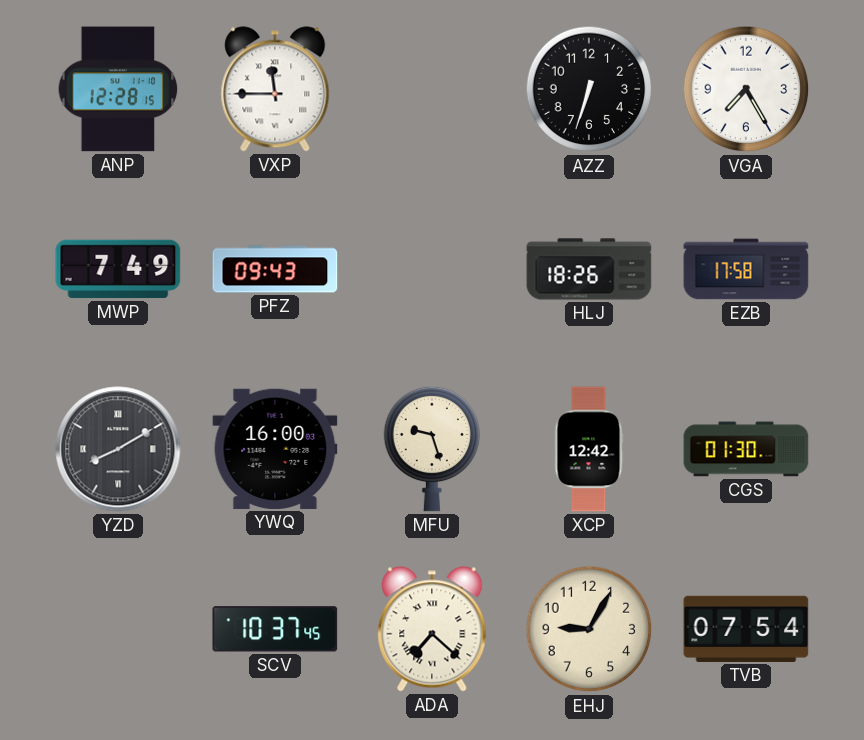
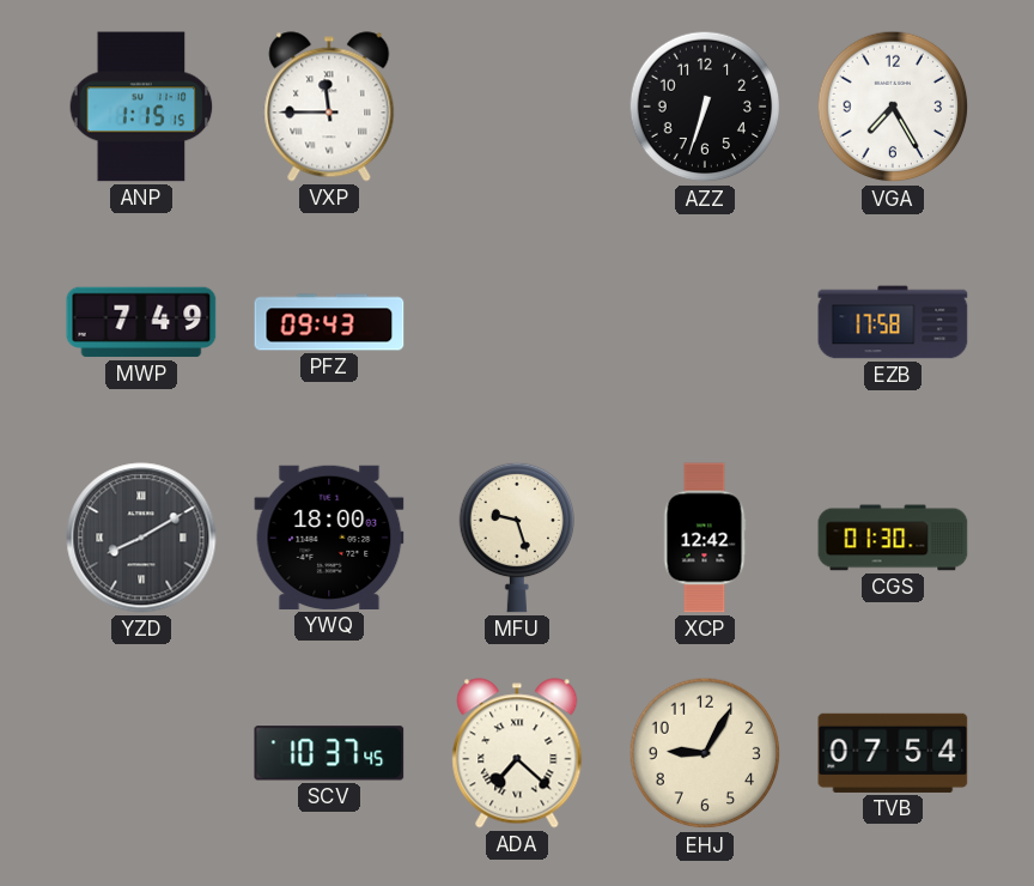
ANP: 12:28 -> 1:15
HLJ: 18:26 -> none
YWQ: 16:00 -> 18:00
